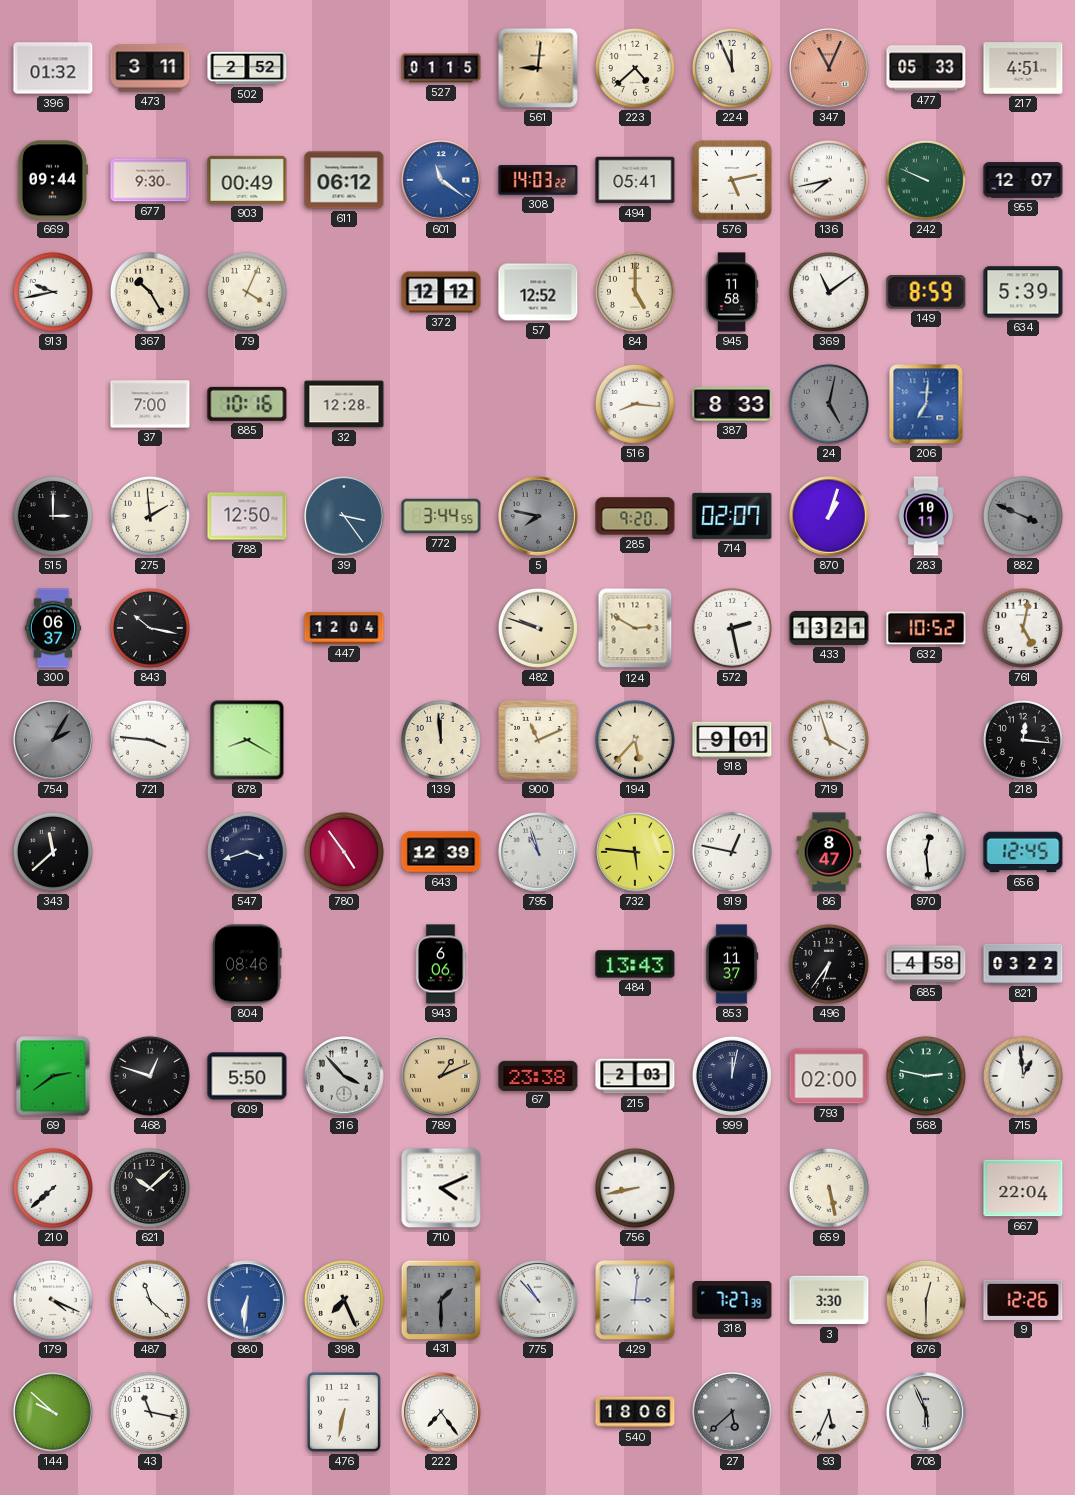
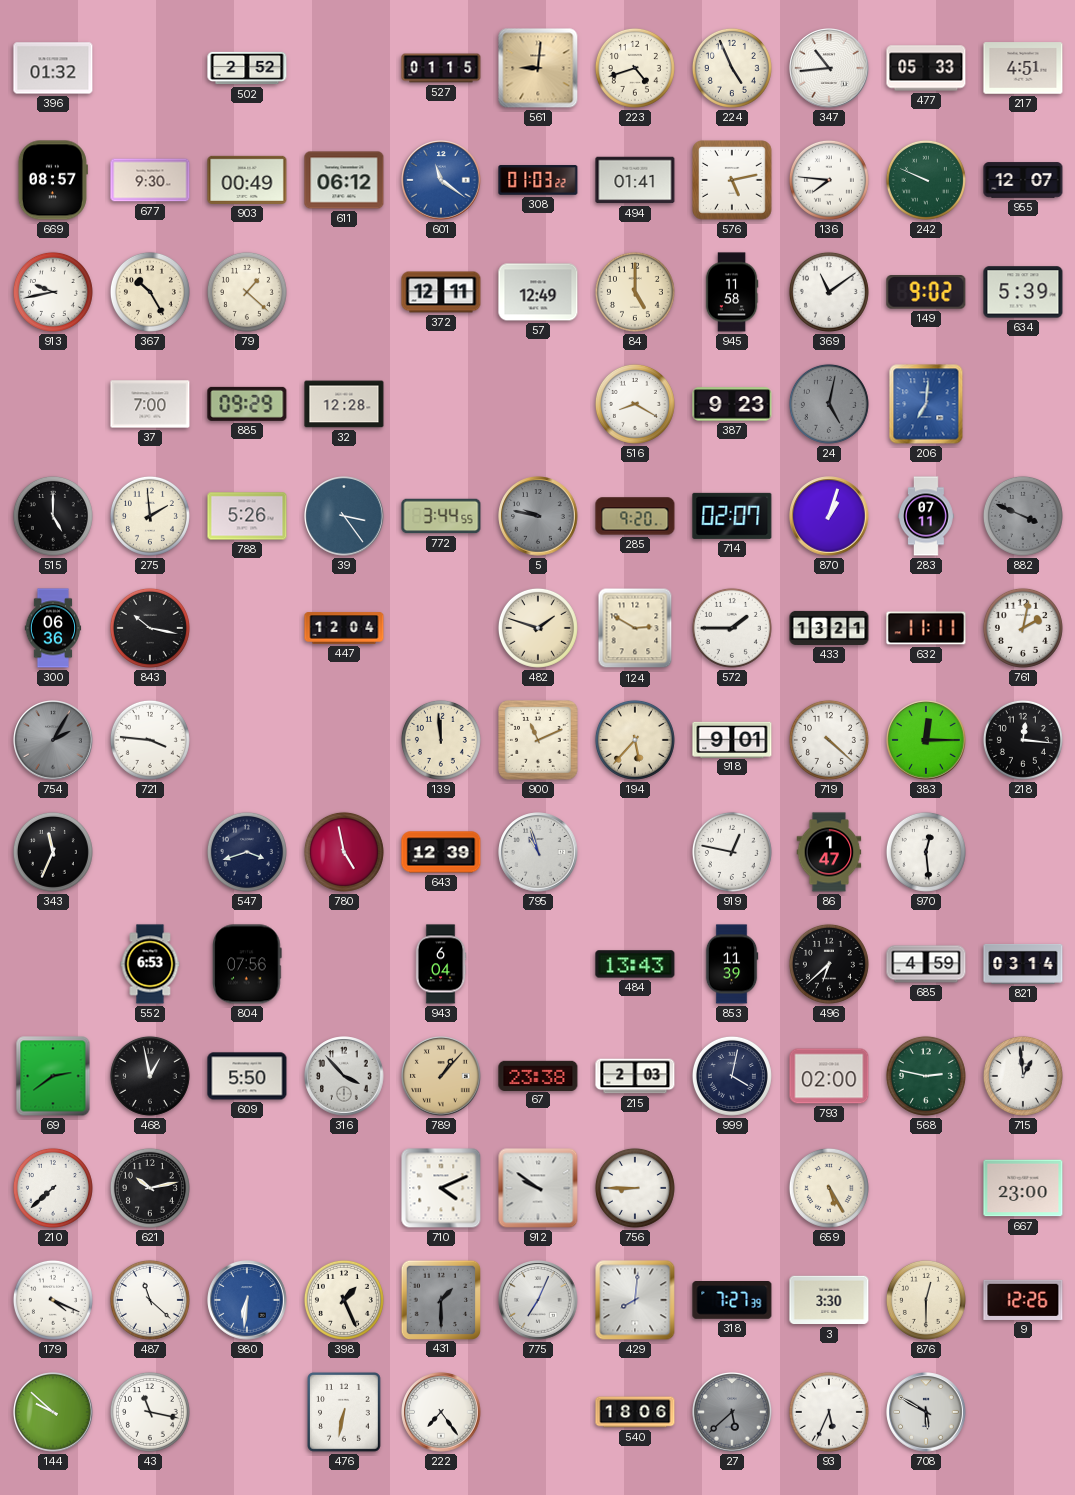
473: 3:11 -> none
223: 4:38 -> 4:42
224: 11:56 -> 4:56
347: 11:04 -> 10:44
347 dial: salmon -> white
669: 09:44 -> 08:57
308: 14:03 -> 01:03
494: 05:41 -> 01:41
136: 7:43 -> 7:46
79: 4:04 -> 1:22
372: 12:12 -> 12:11
57: 12:52 -> 12:49
149: 8:59 -> 9:02
885: 10:16 -> 09:29
516: 8:16 -> 8:20
387: 8:33 -> 9:23
515: 3:00 -> 5:00
788: 12:50 -> 5:26
5: 7:47 -> 9:47
283: 10:11 -> 07:11
300: 06:37 -> 06:36
482: 9:48 -> 1:48
572: 2:28 -> 1:45
632: 10:52 -> 11:11
761: 5:02 -> 2:02
878: 8:20 -> none
719: 3:57 -> 4:22
383: none -> 12:15
343: 11:38 -> 11:34
780: 4:54 -> 4:58
732: 5:46 -> none
86: 8:47 -> 1:47
656: 12:45 -> none
552: none -> 6:53
804: 08:46 -> 07:56
943: 6:06 -> 6:04
853: 11:37 -> 11:39
496: 6:36 -> 6:38
685: 4:58 -> 4:59
821: 03:22 -> 03:14
468: 12:48 -> 12:58
789: 1:11 -> 1:07
999: 12:02 -> 4:02
621: 10:08 -> 10:13
912: none -> 9:51
756: 8:43 -> 8:45
659: 5:28 -> 5:25
667: 22:04 -> 23:00
398: 7:26 -> 1:26
775: 10:53 -> 7:04
429: 3:01 -> 8:01
708: 5:56 -> 5:50
